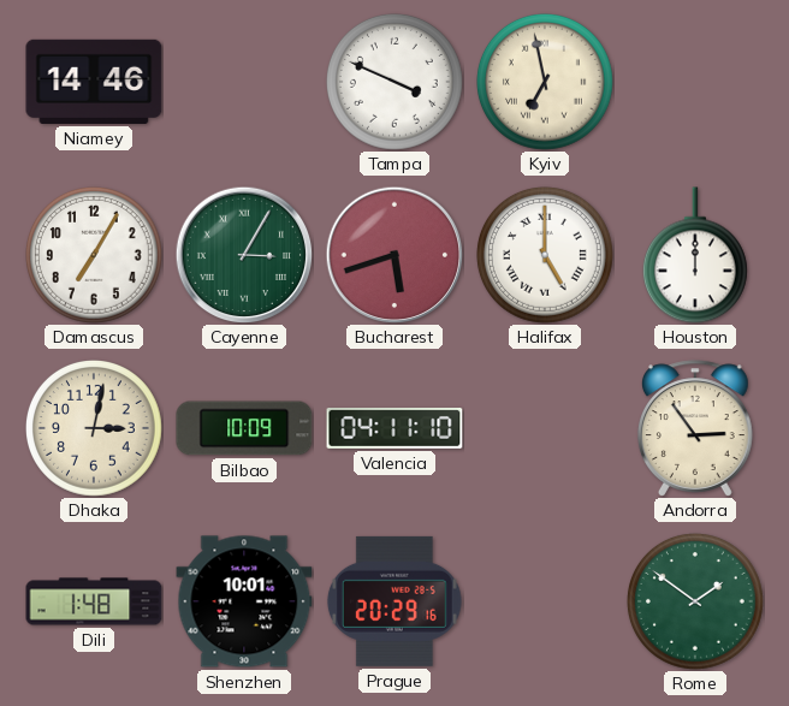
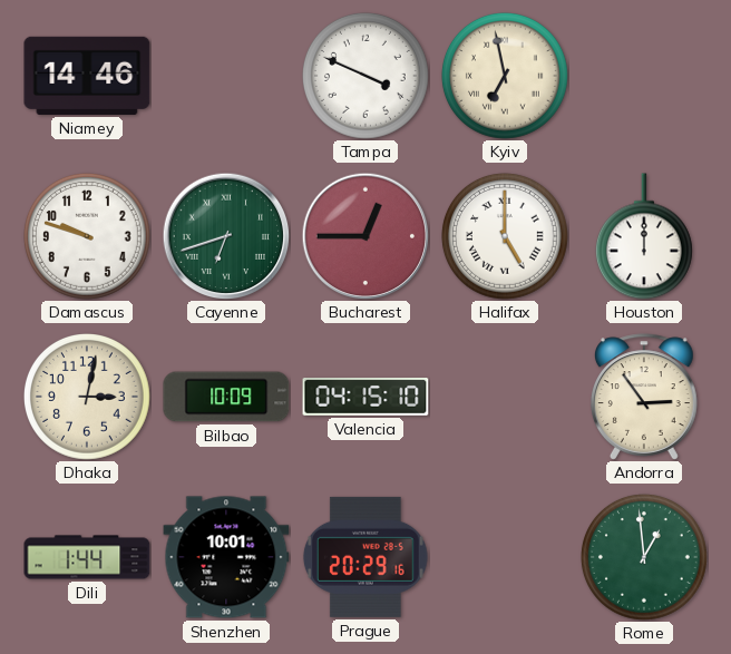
Damascus: 7:05 -> 9:48
Cayenne: 3:05 -> 6:42
Bucharest: 5:42 -> 12:45
Valencia: 04:11 -> 04:15
Dili: 1:48 -> 1:44
Rome: 1:51 -> 12:59
